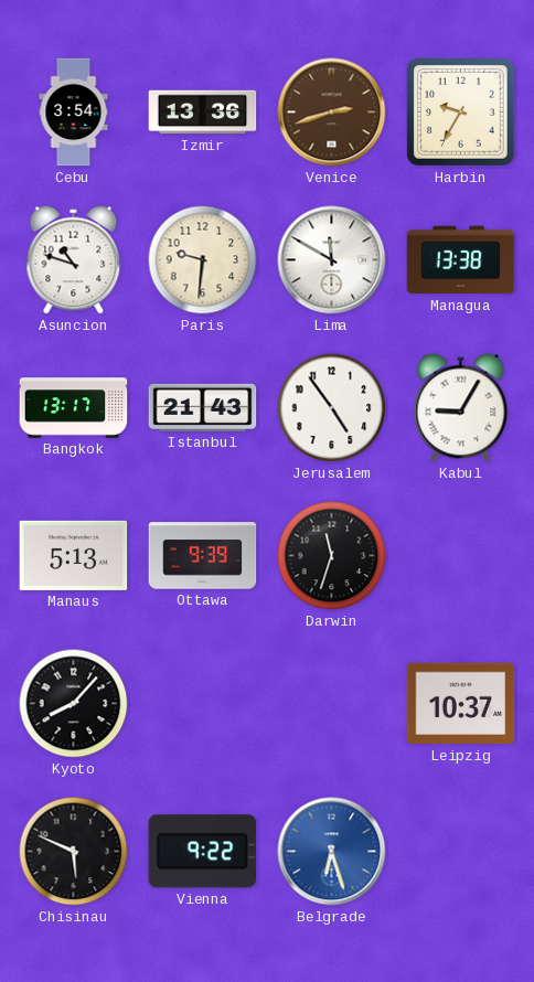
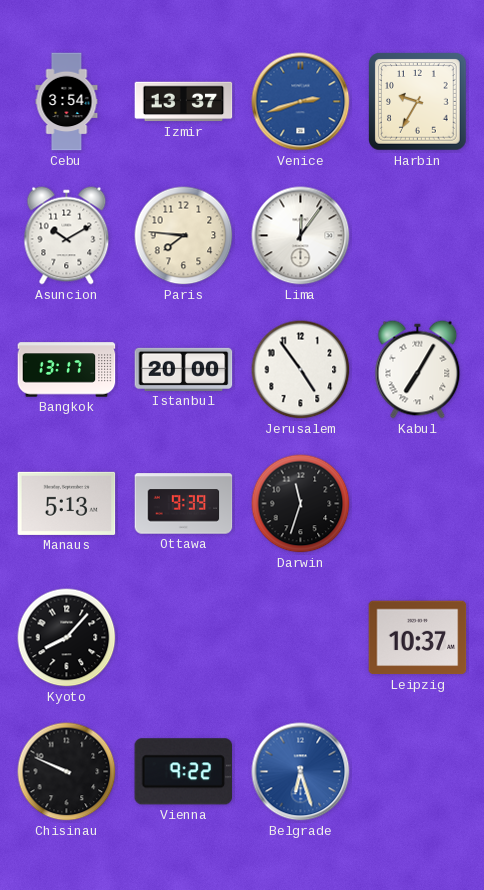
Izmir: 13:36 -> 13:37
Venice dial: brown -> blue
Asuncion: 10:48 -> 10:10
Paris: 9:31 -> 7:46
Lima: 11:50 -> 12:06
Managua: 13:38 -> none
Istanbul: 21:43 -> 20:00
Kabul: 9:05 -> 7:05
Chisinau: 5:49 -> 9:49
